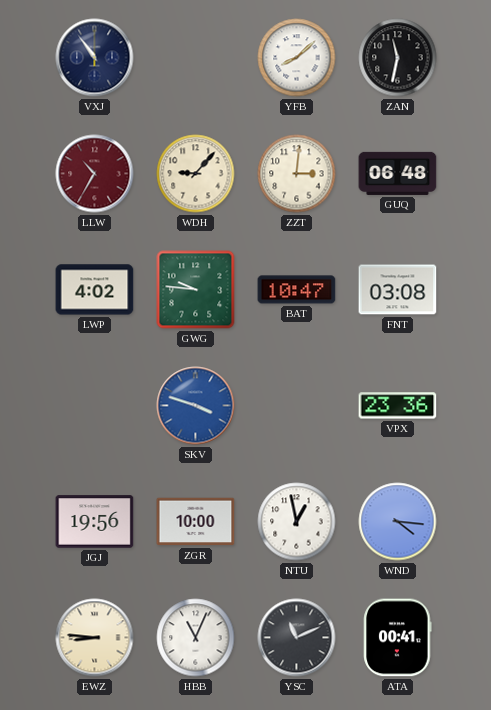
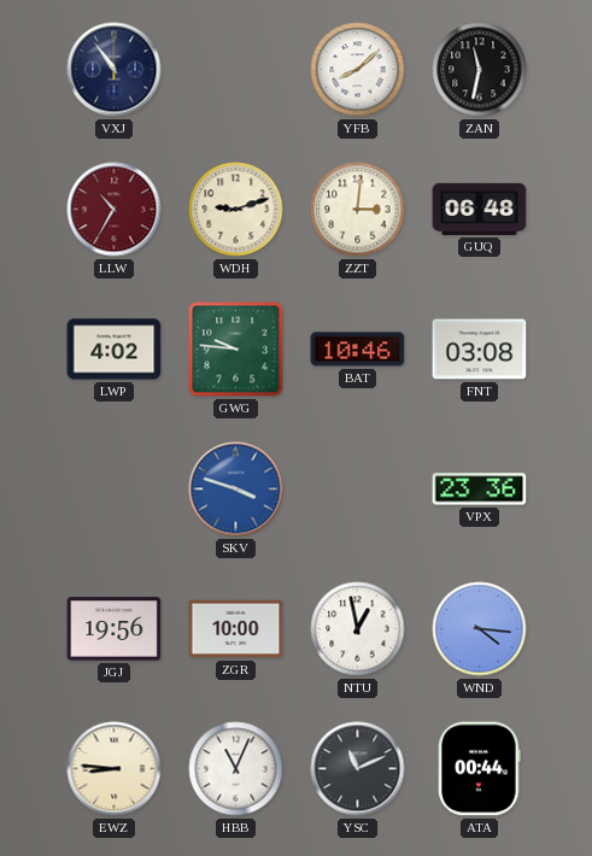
WDH: 9:07 -> 9:12
BAT: 10:47 -> 10:46
ATA: 00:41 -> 00:44
